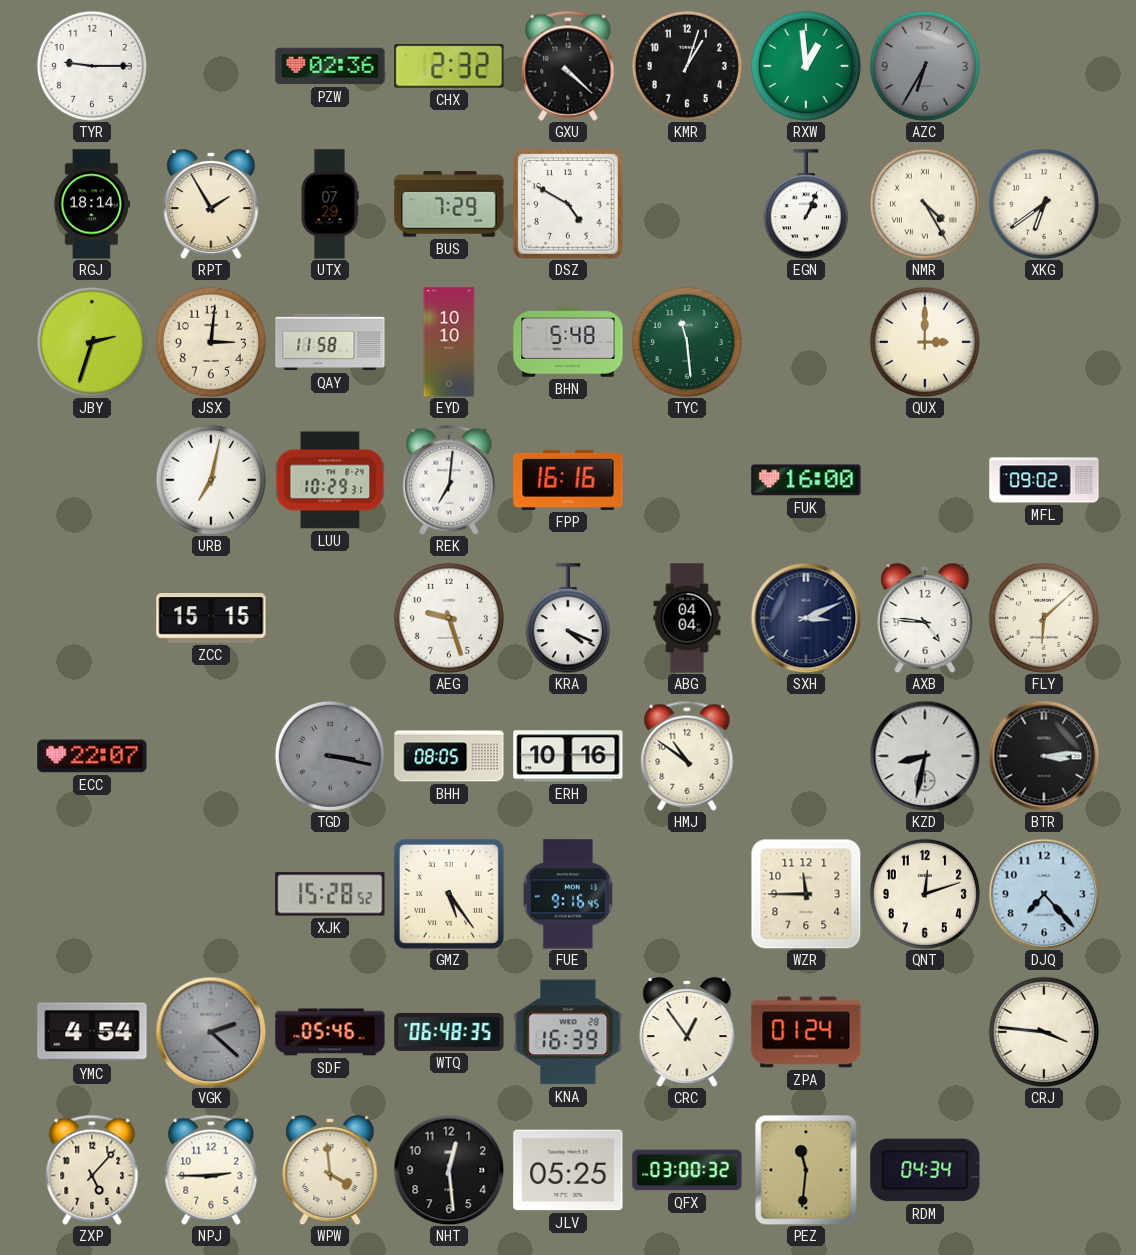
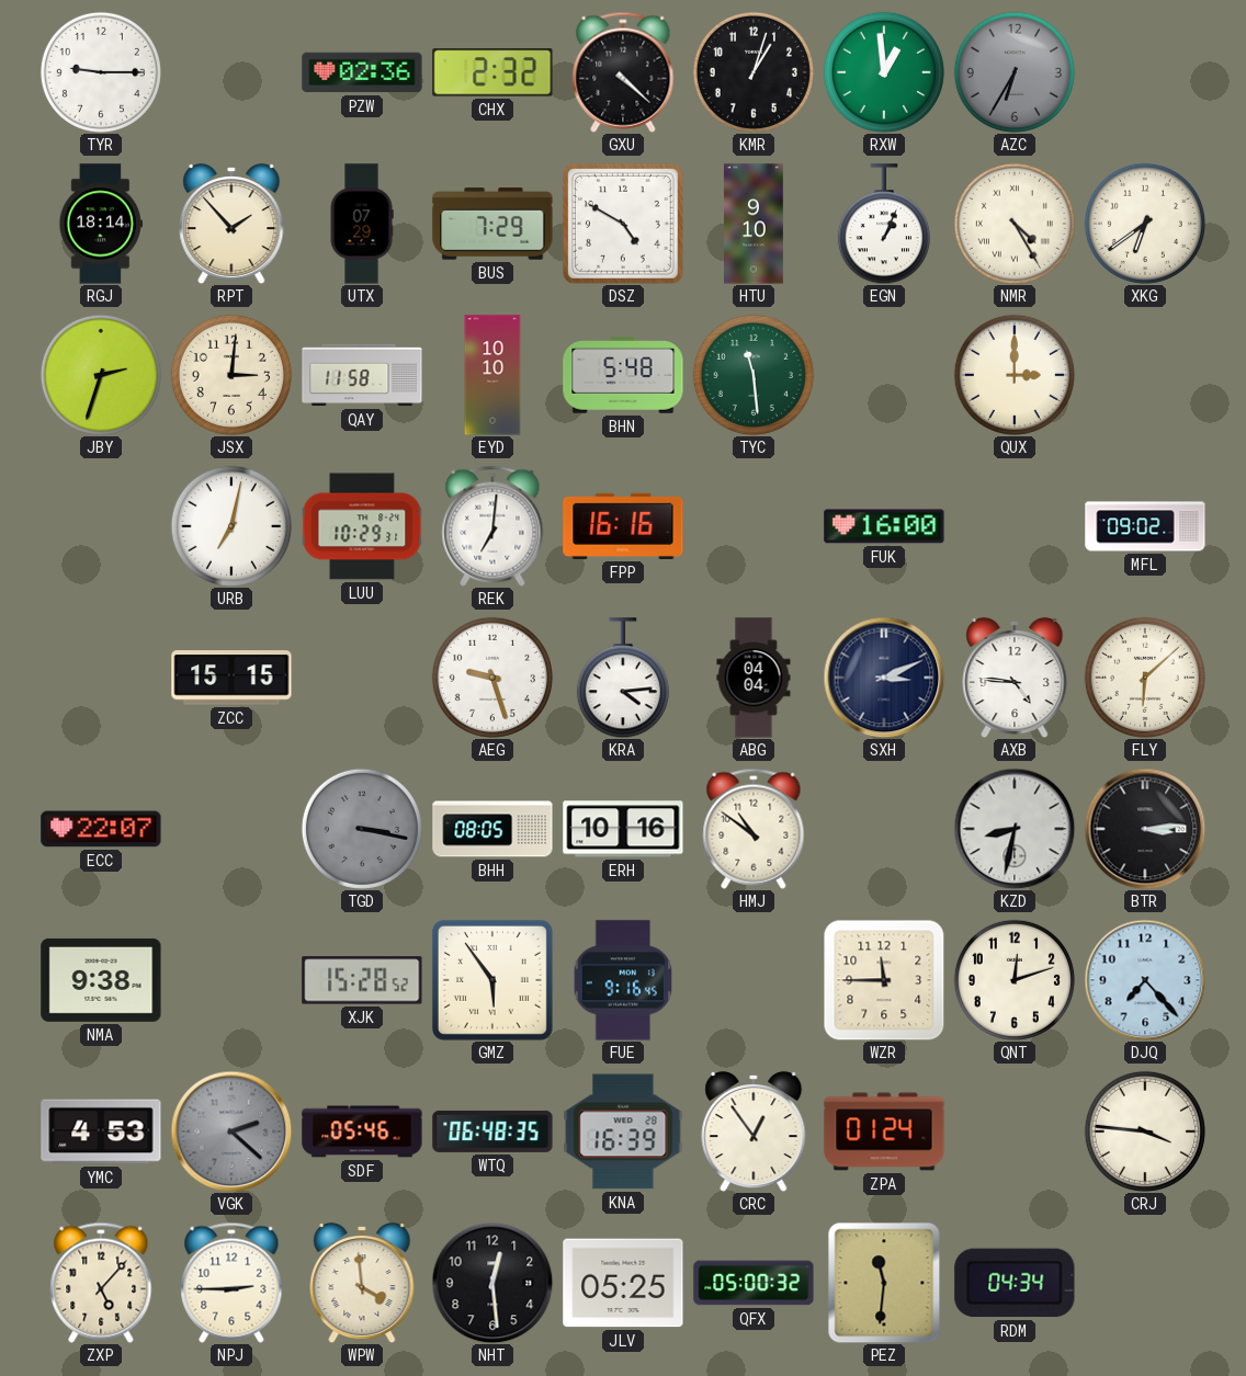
RPT: 1:55 -> 1:53
HTU: none -> 9:10
KRA: 4:19 -> 4:14
NMA: none -> 9:38
GMZ: 5:24 -> 5:54
YMC: 4:54 -> 4:53
QFX: 03:00 -> 05:00
